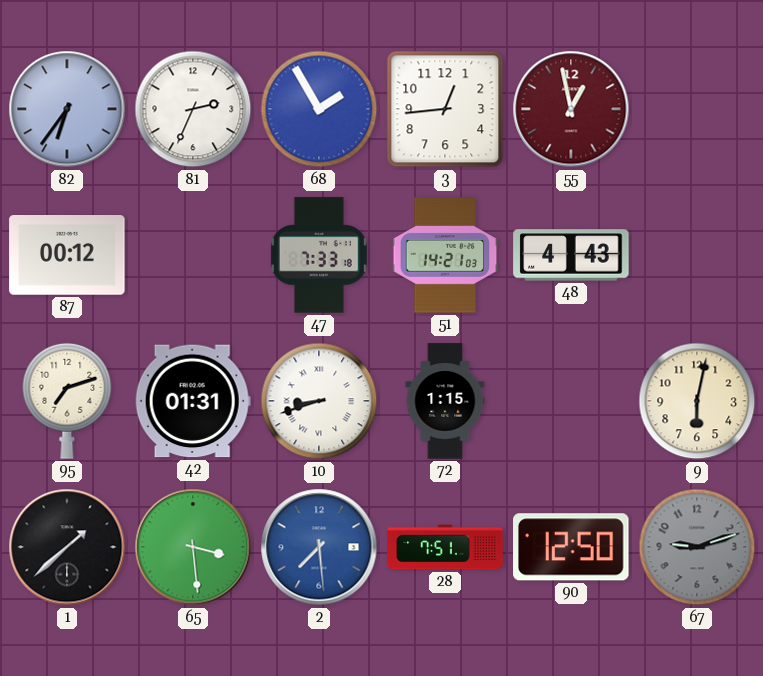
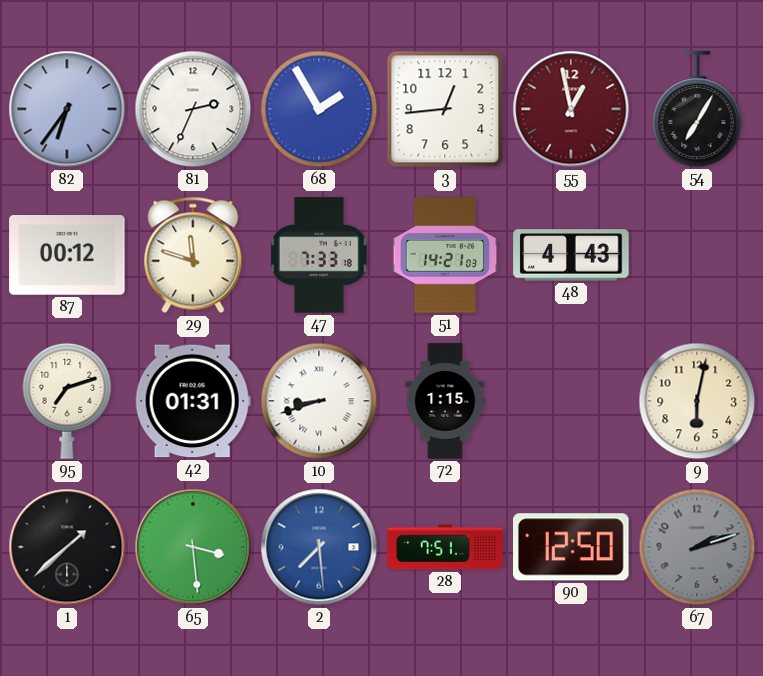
54: none -> 7:05
29: none -> 11:48
67: 9:12 -> 2:12
